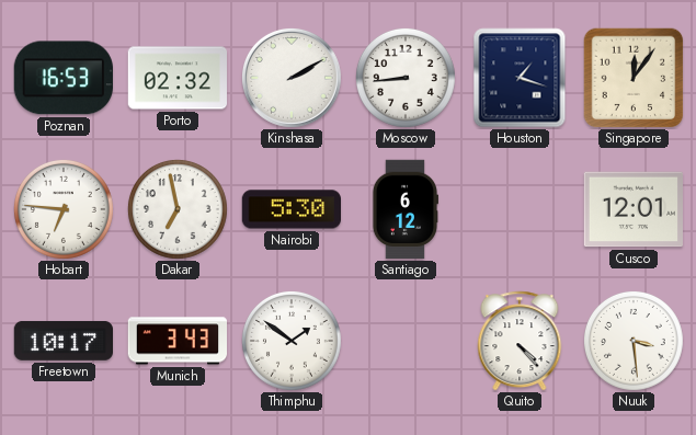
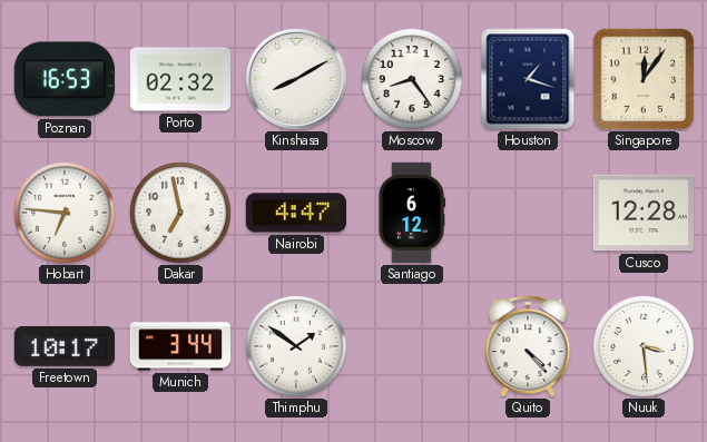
Kinshasa: 2:10 -> 8:10
Moscow: 8:44 -> 8:24
Nairobi: 5:30 -> 4:47
Cusco: 12:01 -> 12:28
Munich: 3:43 -> 3:44
